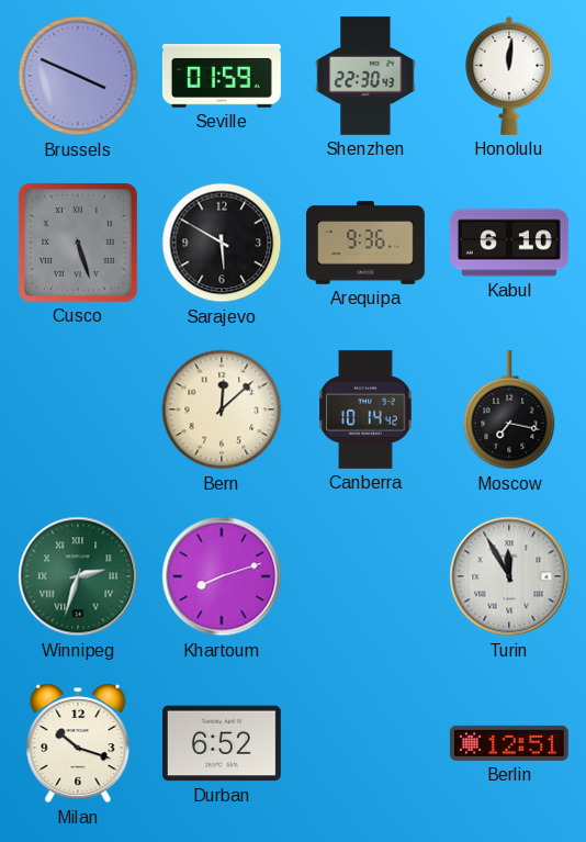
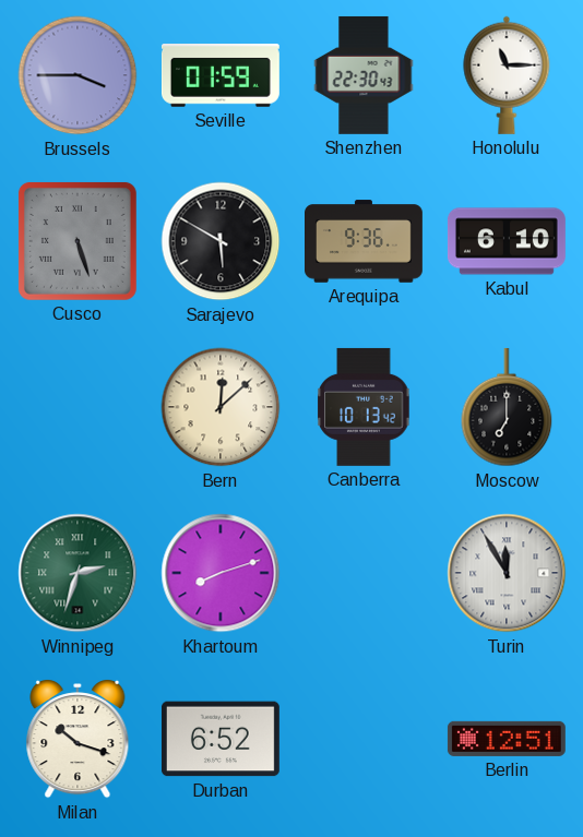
Brussels: 3:49 -> 3:45
Honolulu: 12:01 -> 11:15
Canberra: 10:14 -> 10:13
Moscow: 7:17 -> 7:00
